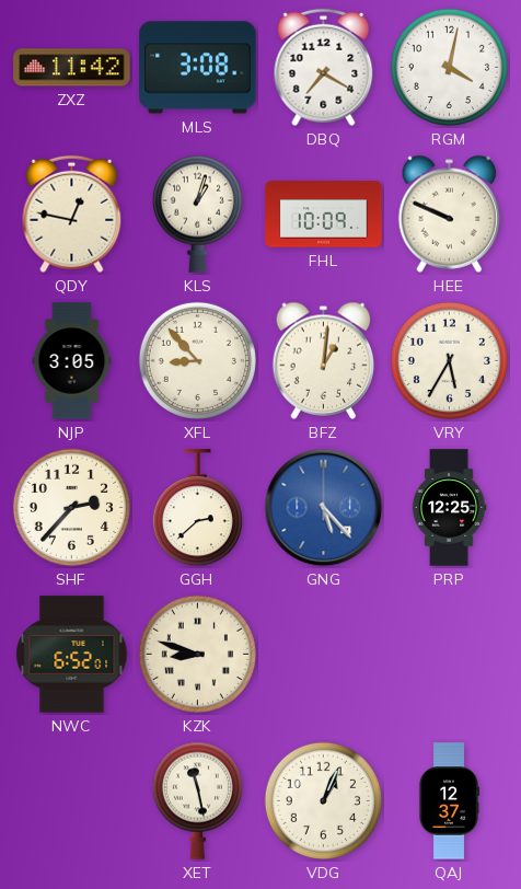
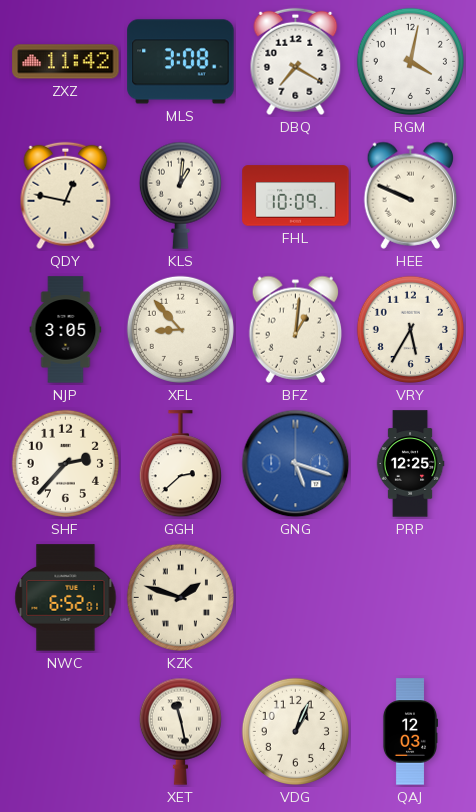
KLS: 1:03 -> 1:01
GNG: 5:23 -> 5:18
KZK: 8:48 -> 1:48
QAJ: 12:37 -> 12:03
